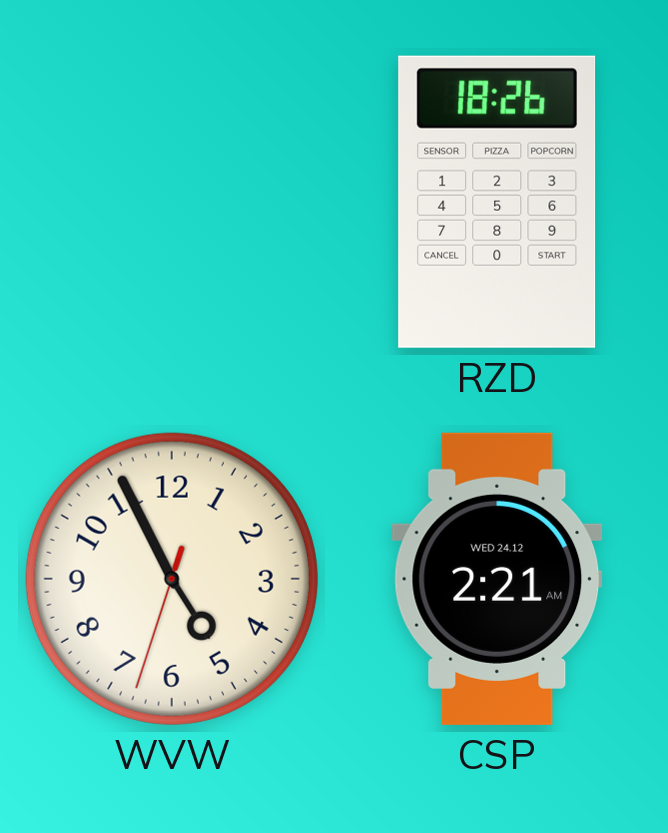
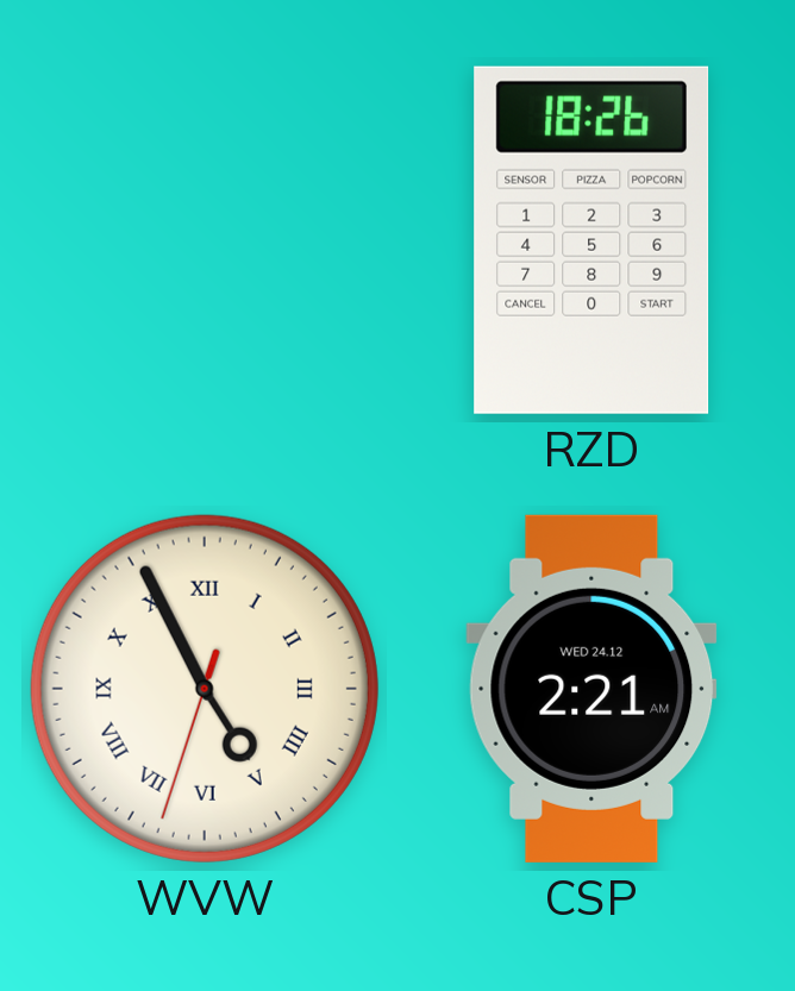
WVW numerals: Arabic -> Roman
